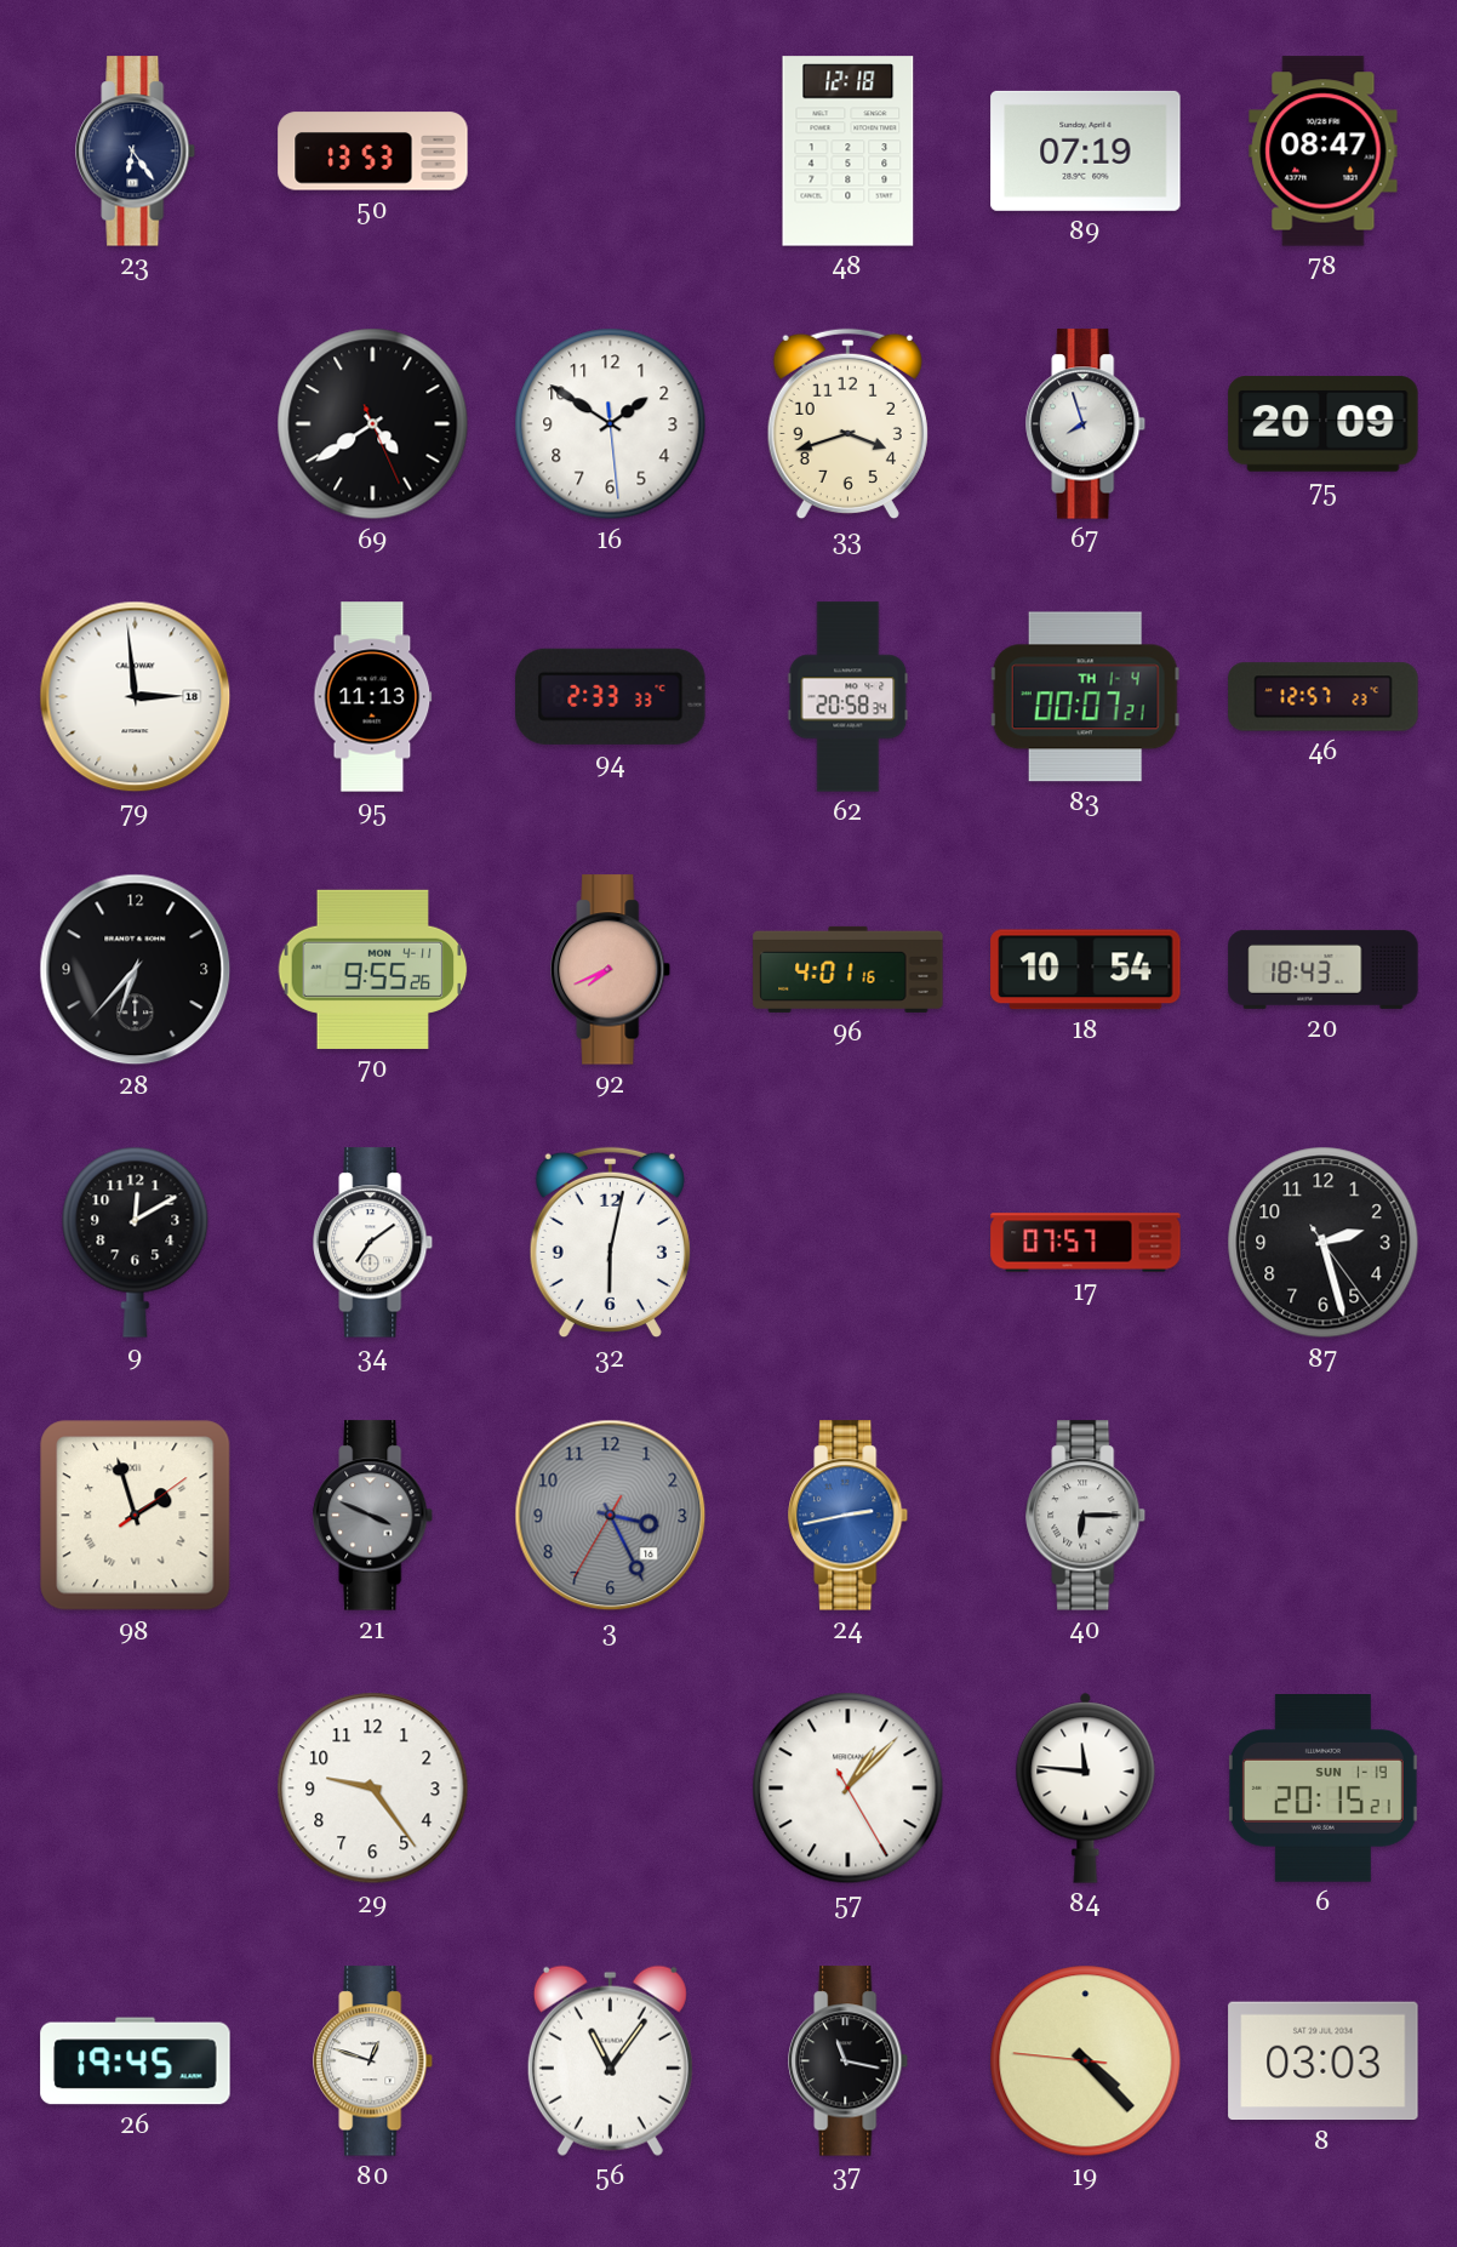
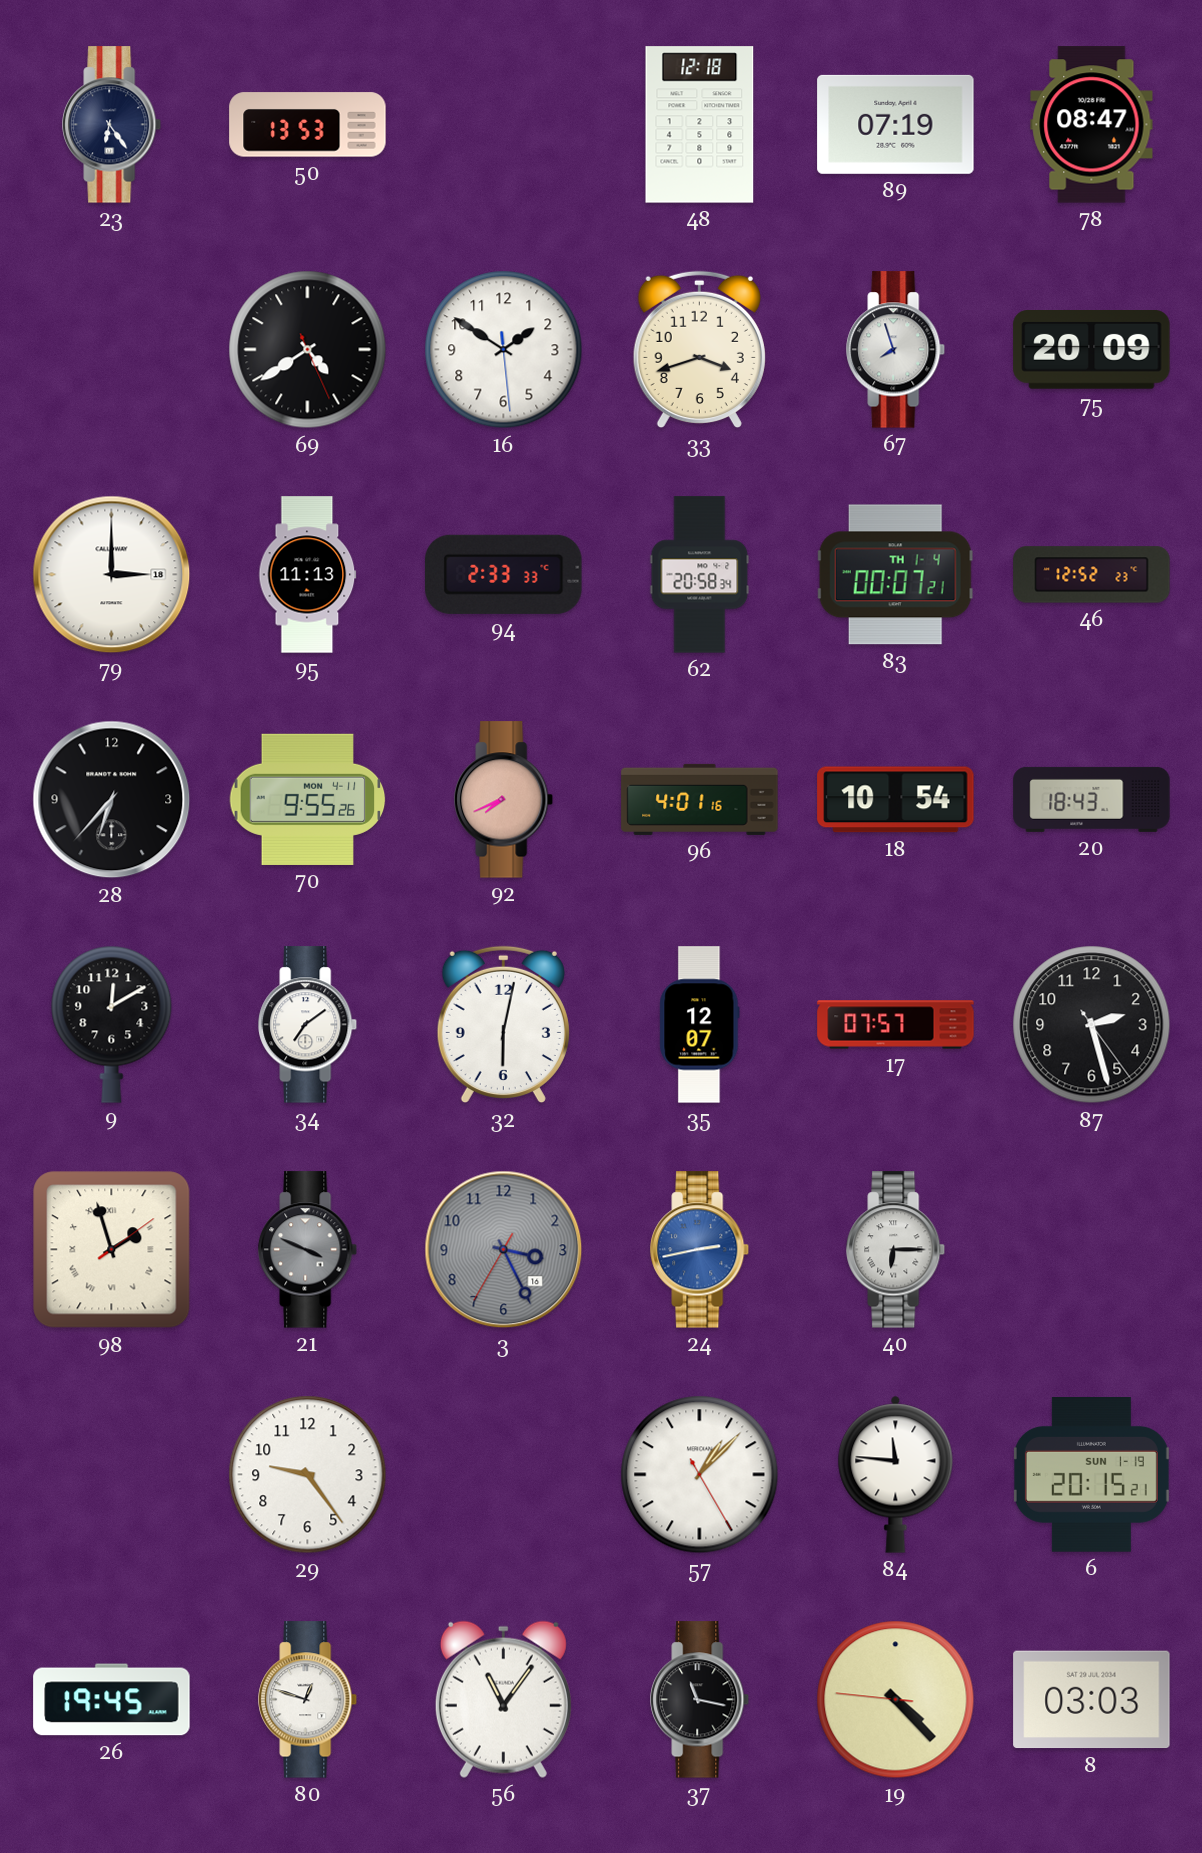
79: 2:59 -> 3:00
46: 12:57 -> 12:52
35: none -> 12:07
